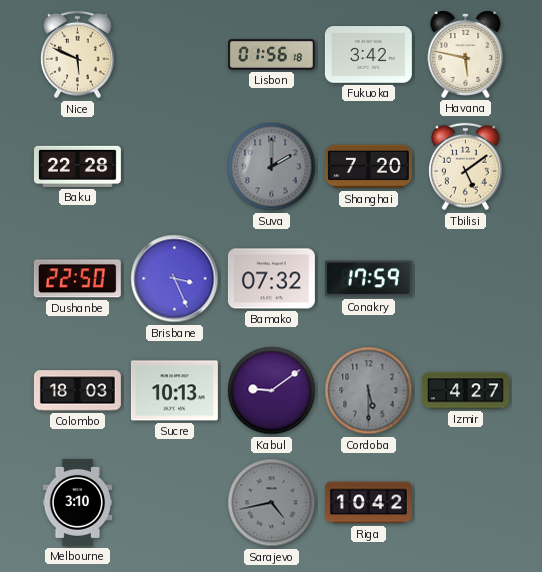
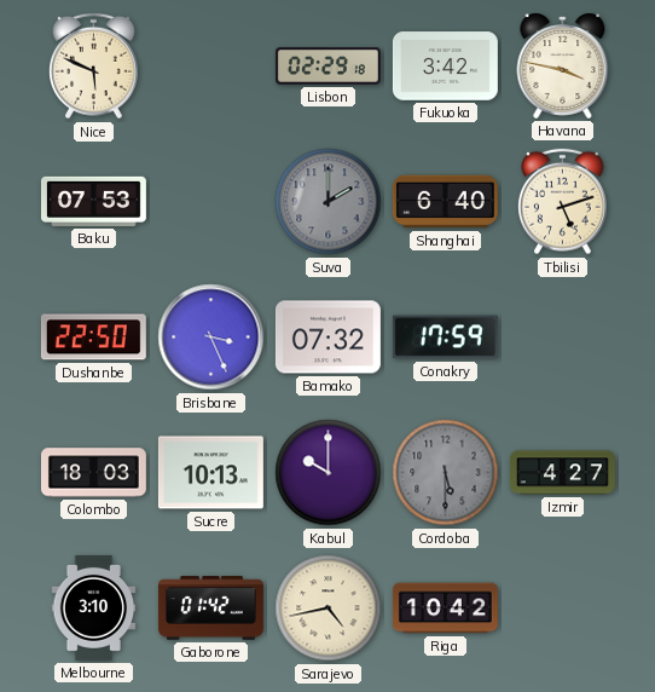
Lisbon: 01:56 -> 02:29
Havana: 5:47 -> 3:47
Baku: 22:28 -> 07:53
Shanghai: 7:20 -> 6:40
Tbilisi: 5:09 -> 5:12
Kabul: 9:09 -> 10:00
Gaborone: none -> 01:42
Sarajevo dial: grey -> cream
